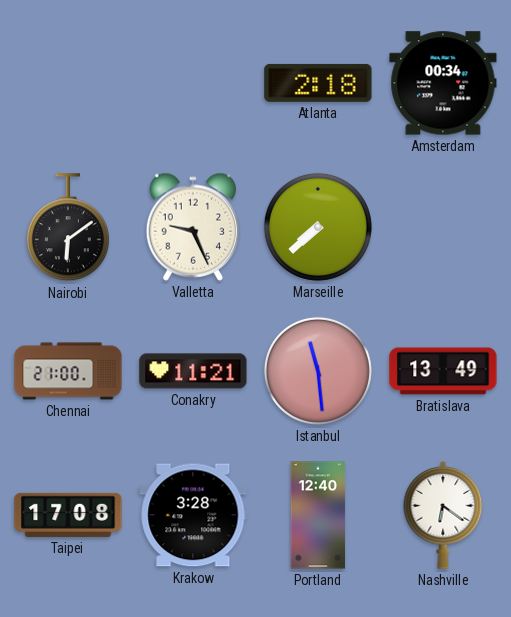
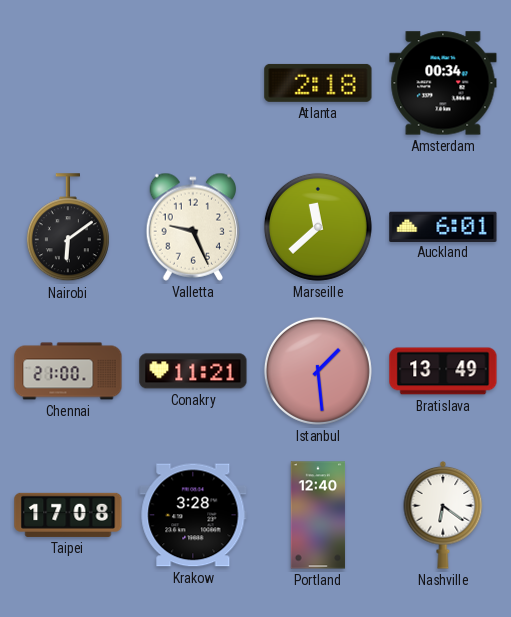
Marseille: 7:38 -> 11:38
Auckland: none -> 6:01
Istanbul: 11:29 -> 1:29
